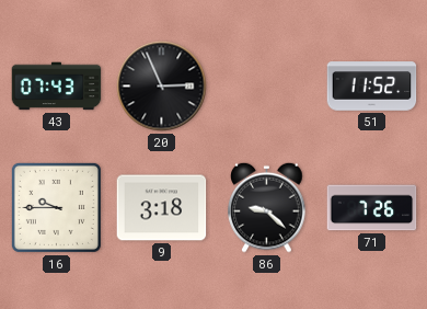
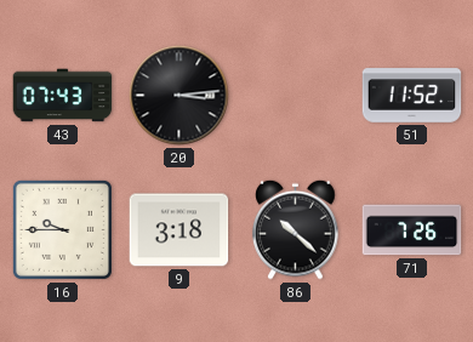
20: 2:56 -> 3:14
86: 9:22 -> 10:22
